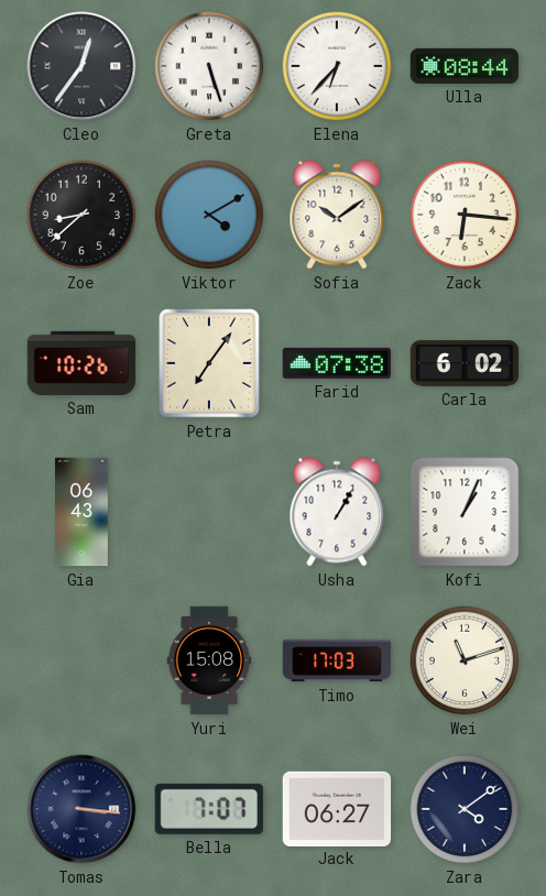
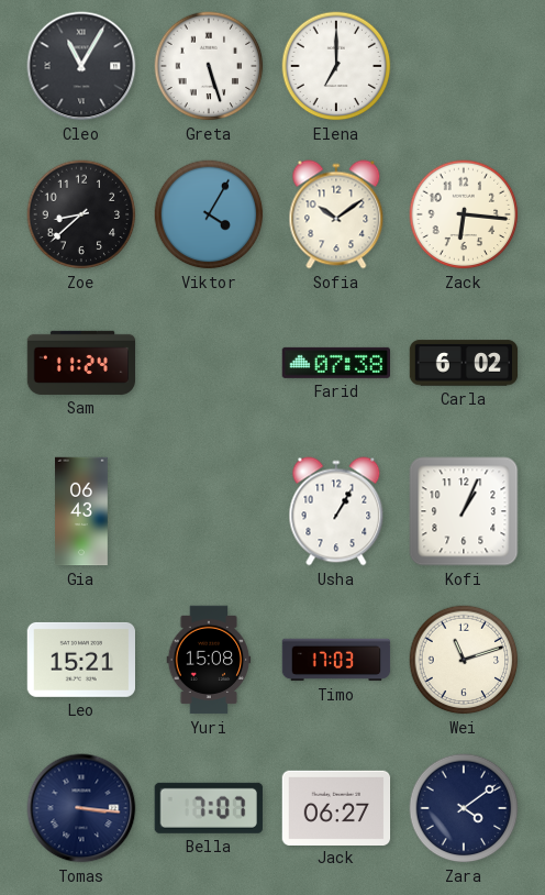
Cleo: 12:36 -> 11:05
Elena: 6:37 -> 7:00
Ulla: 08:44 -> none
Viktor: 4:10 -> 4:05
Sam: 10:26 -> 11:24
Petra: 7:06 -> none
Leo: none -> 15:21
